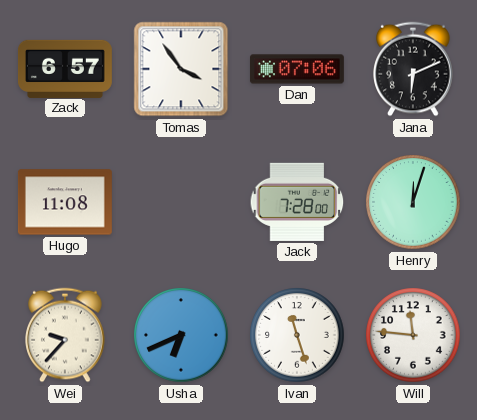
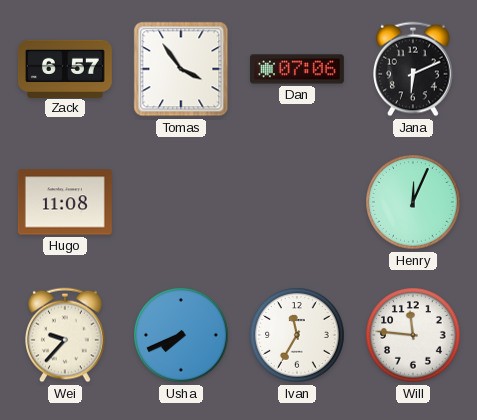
Jack: 7:28 -> none
Henry: 12:03 -> 12:04
Usha: 6:41 -> 7:41
Ivan: 11:27 -> 11:35
